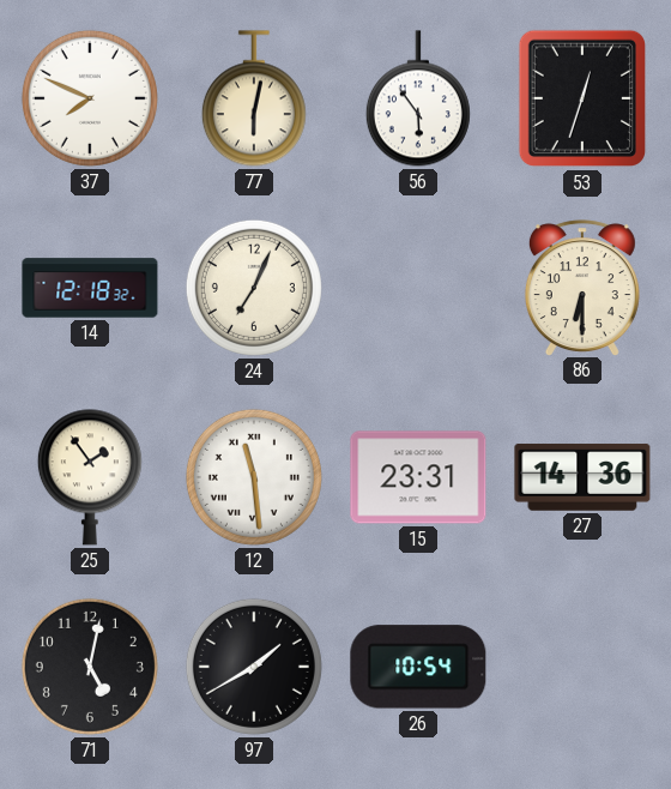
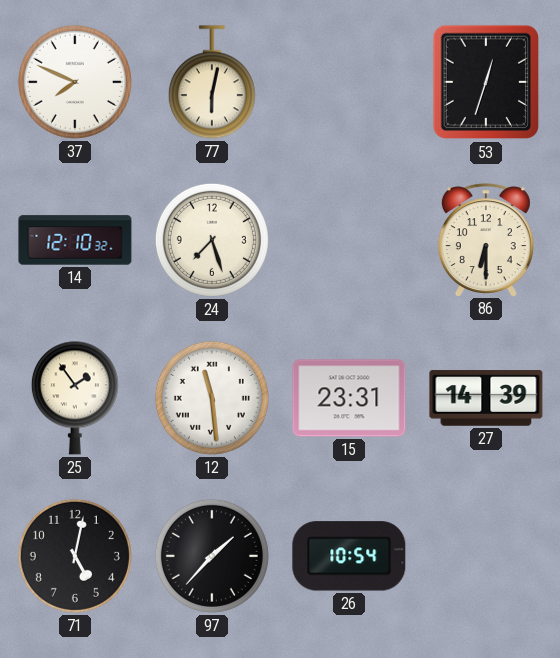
56: 5:54 -> none
14: 12:18 -> 12:10
24: 7:04 -> 7:27
27: 14:36 -> 14:39
97: 1:40 -> 1:37
